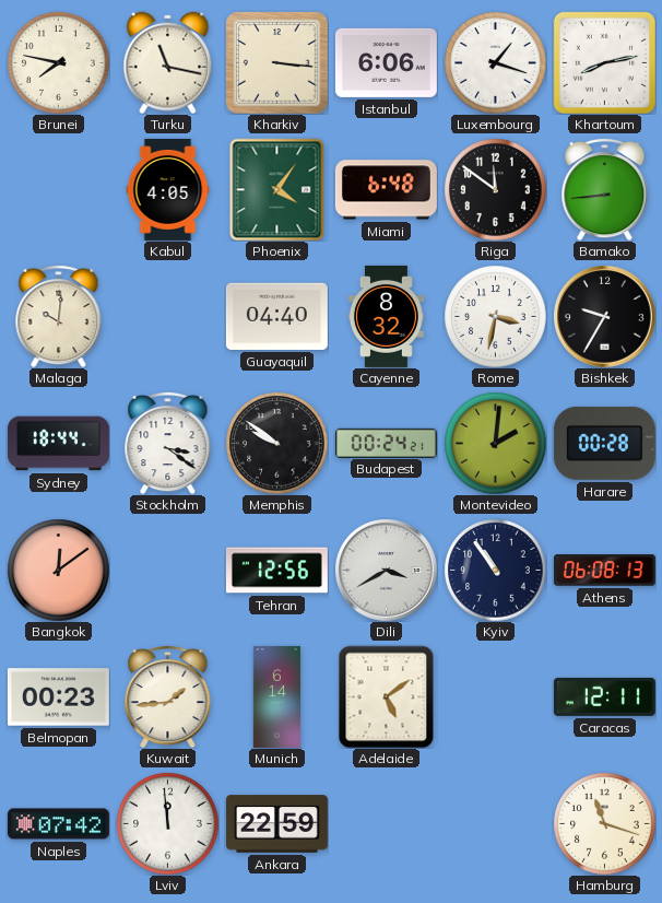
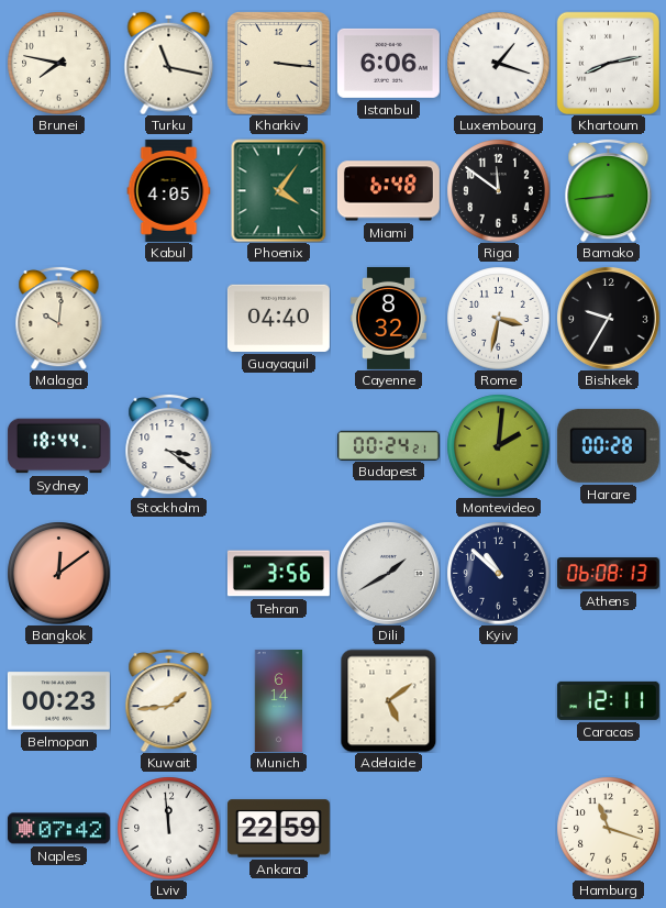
Memphis: 9:51 -> none
Tehran: 12:56 -> 3:56
Dili: 3:40 -> 1:40
Kyiv: 10:54 -> 10:52
